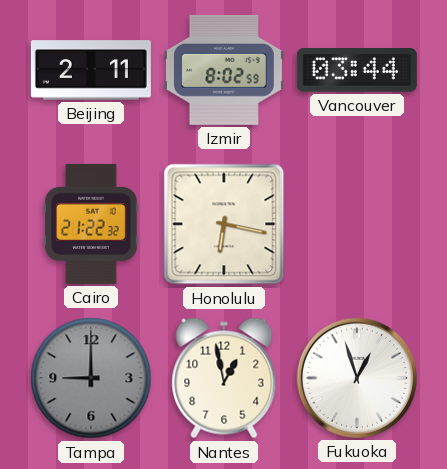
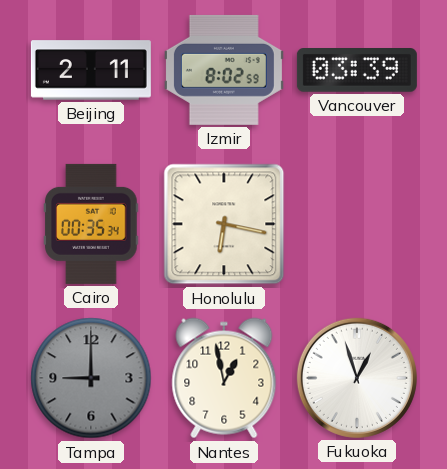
Vancouver: 03:44 -> 03:39
Cairo: 21:22 -> 00:35
